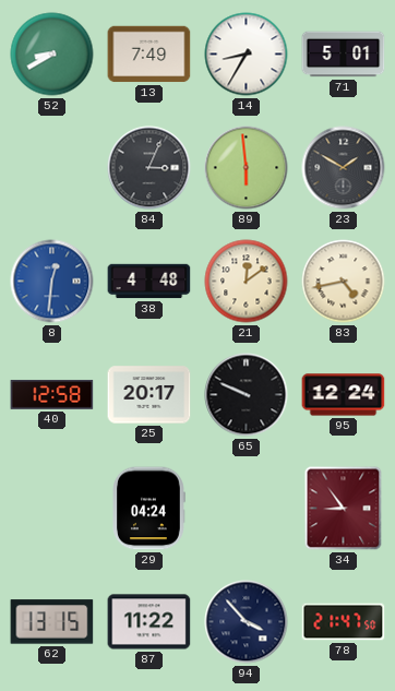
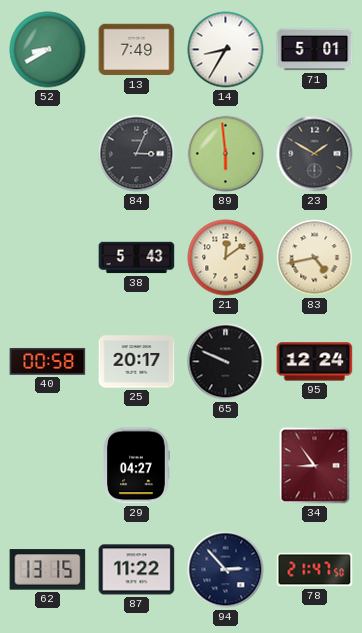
8: 12:31 -> none
38: 4:48 -> 5:43
40: 12:58 -> 00:58
29: 04:24 -> 04:27
94: 3:53 -> 2:53
